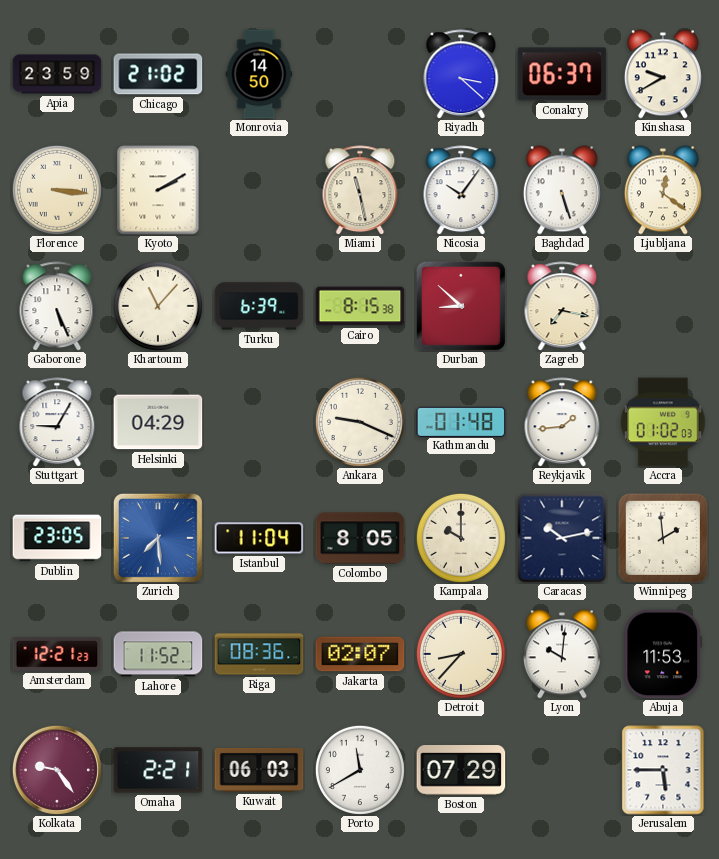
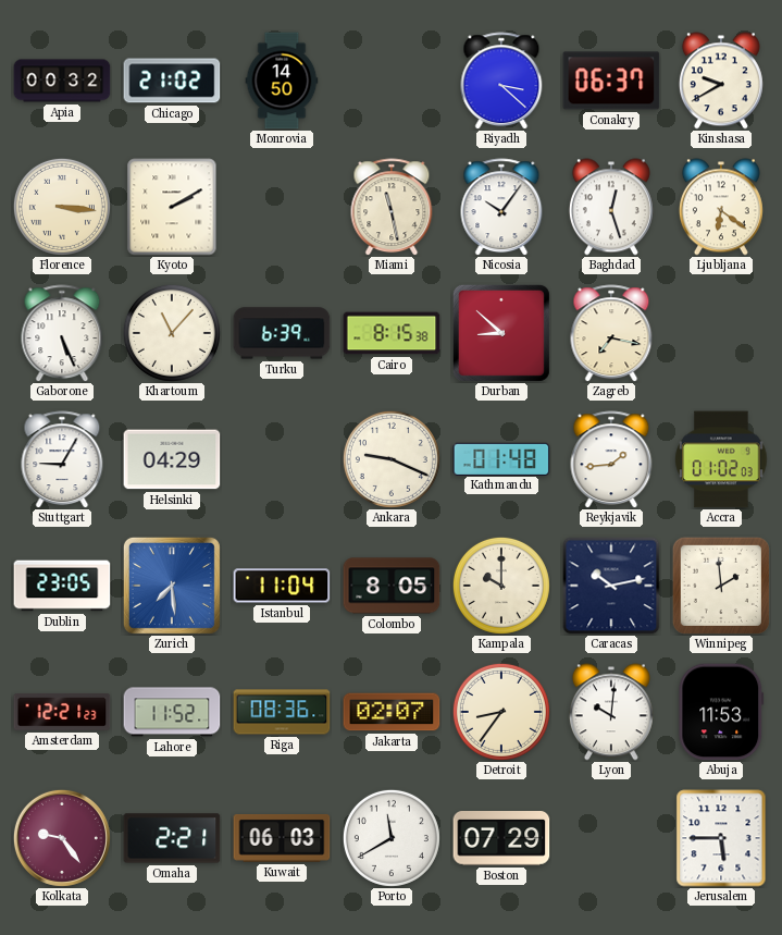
Apia: 23:59 -> 00:32
Baghdad: 5:27 -> 12:27
Ljubljana: 12:21 -> 6:21
Detroit: 8:37 -> 8:36
